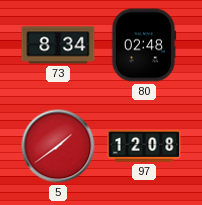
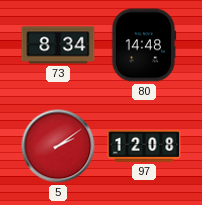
80: 02:48 -> 14:48
5: 1:39 -> 2:09
